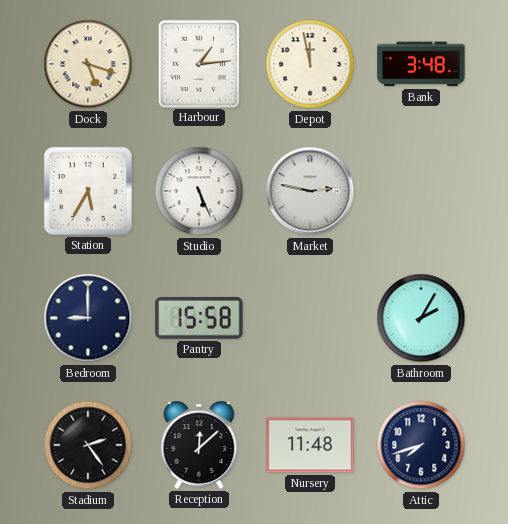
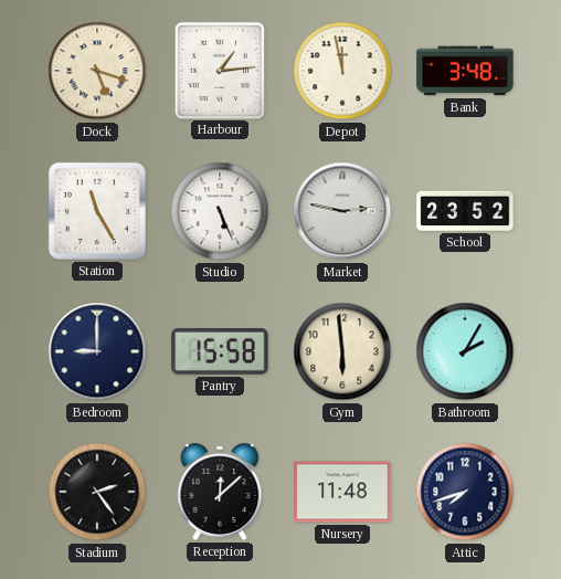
Station: 5:35 -> 11:25
School: none -> 23:52
Gym: none -> 5:59
